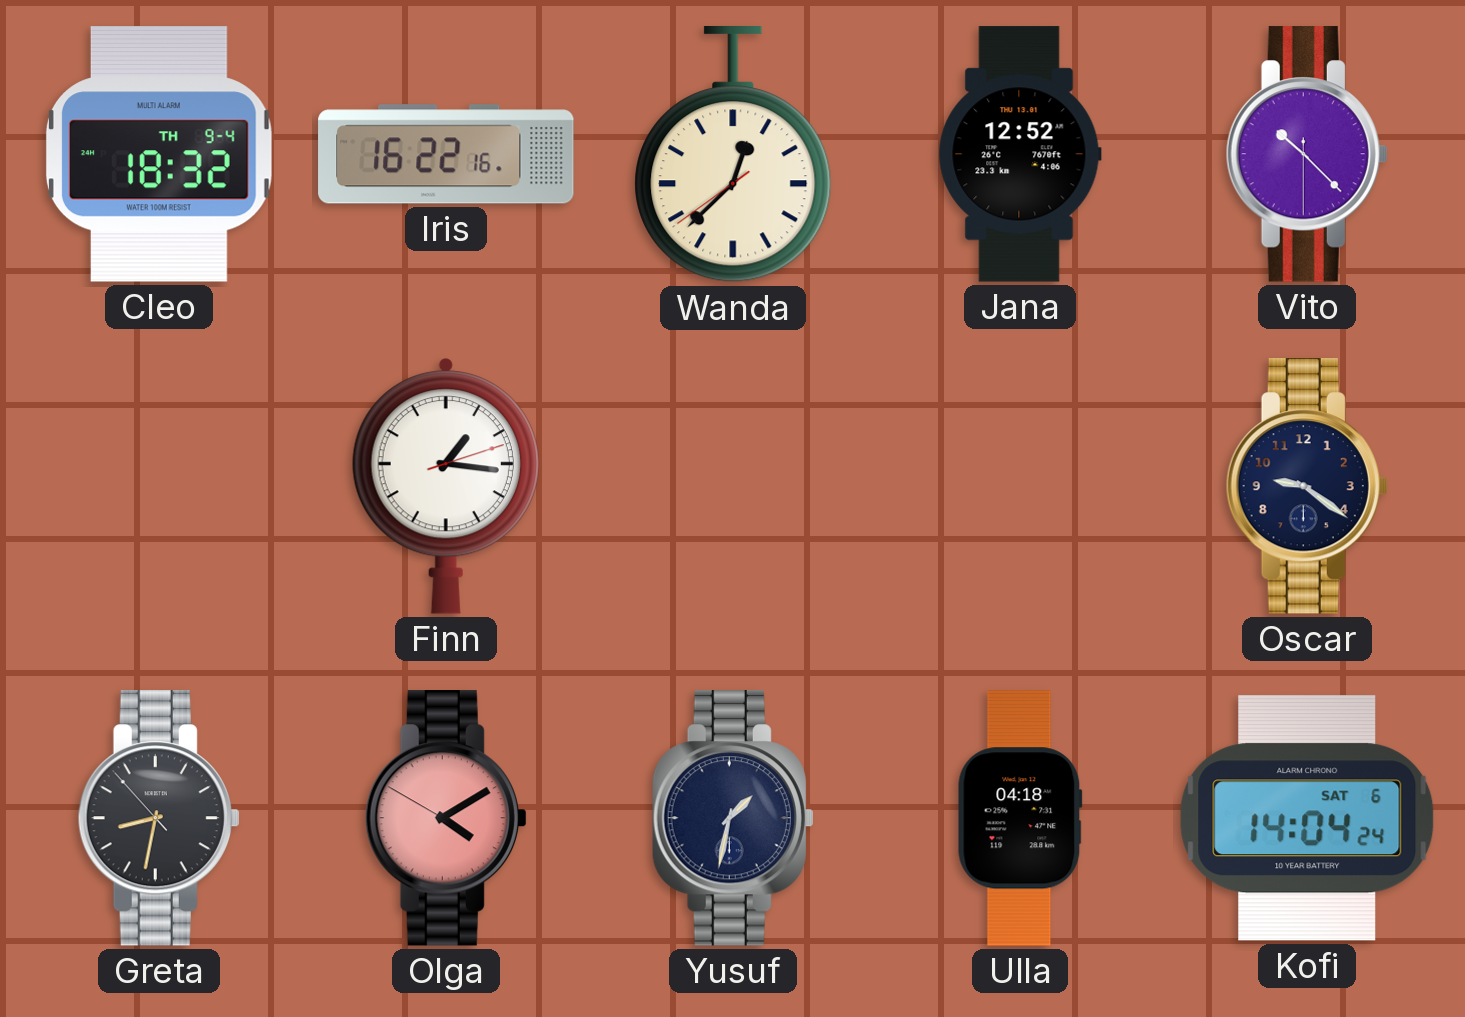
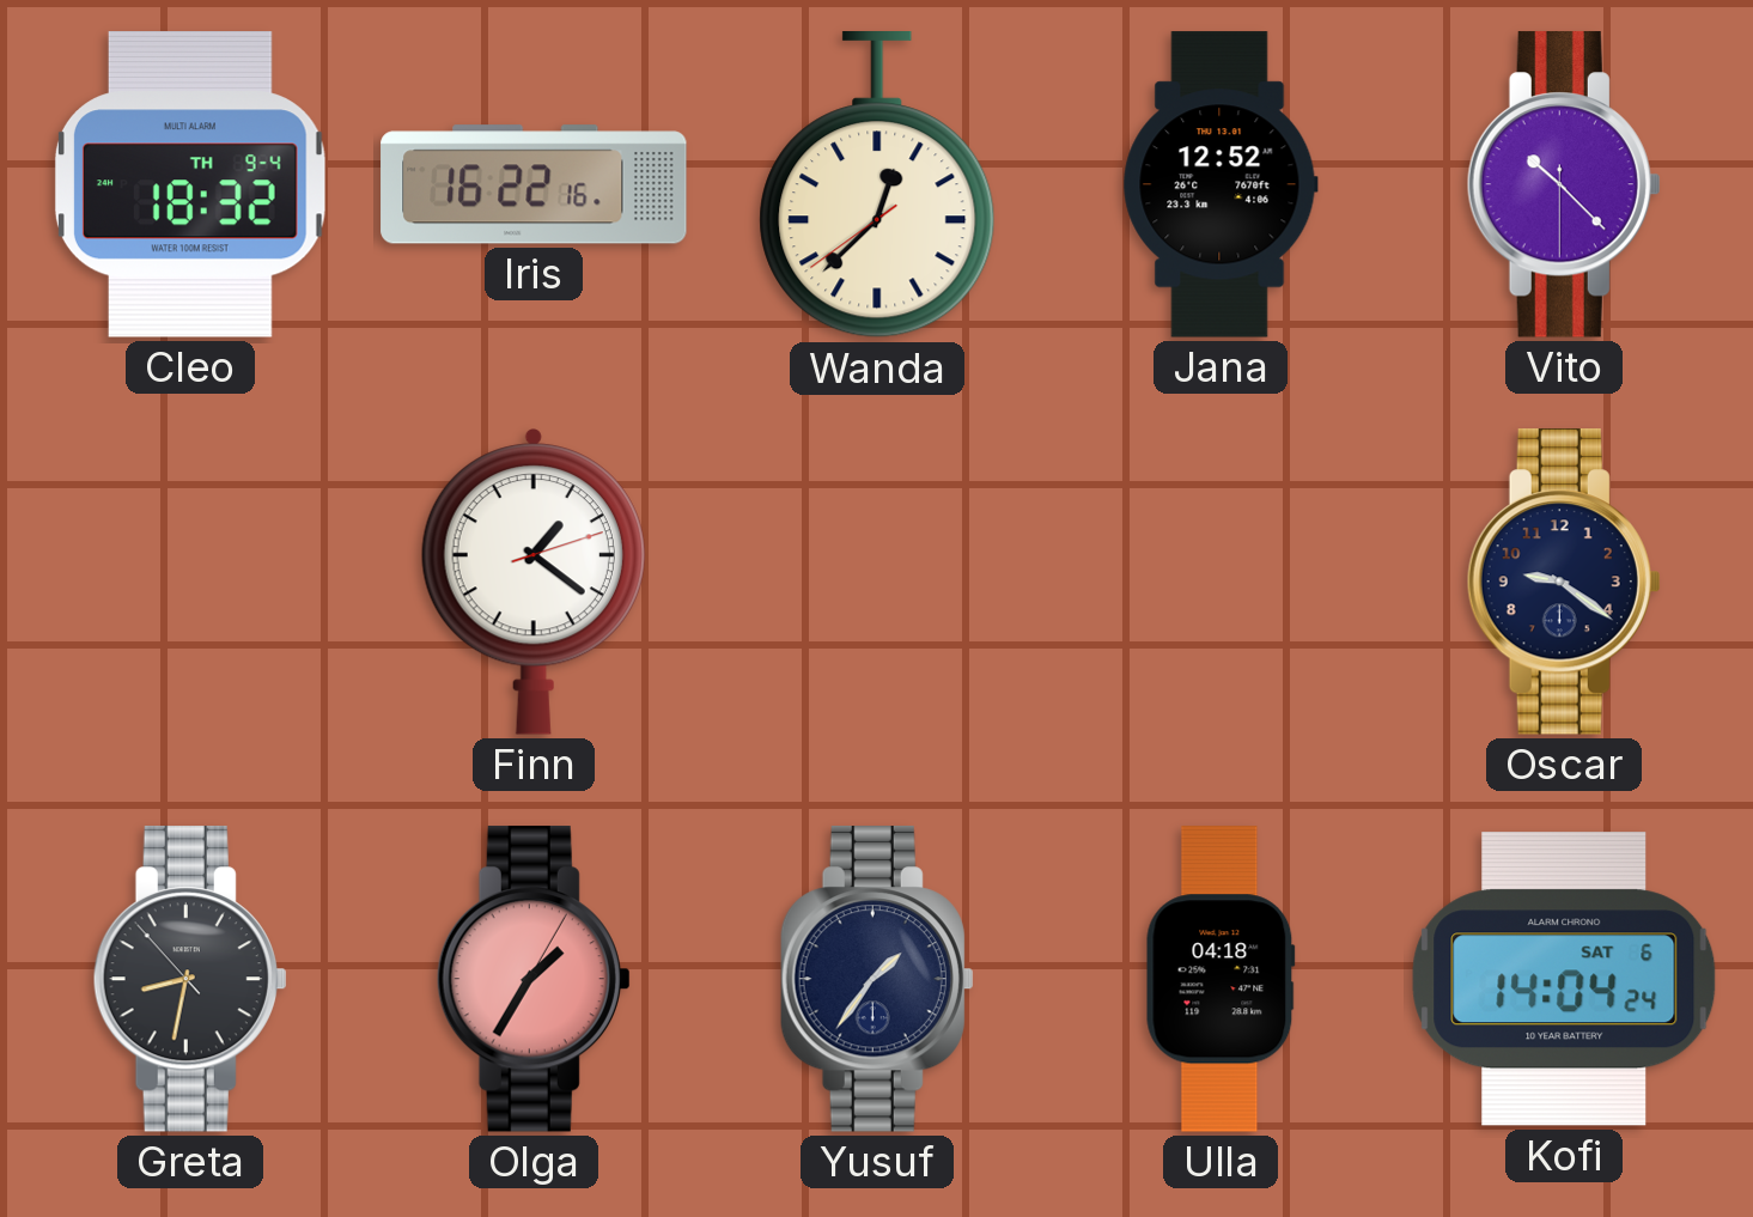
Finn: 1:16 -> 1:21
Olga: 4:09 -> 1:35
Yusuf: 1:32 -> 1:36
